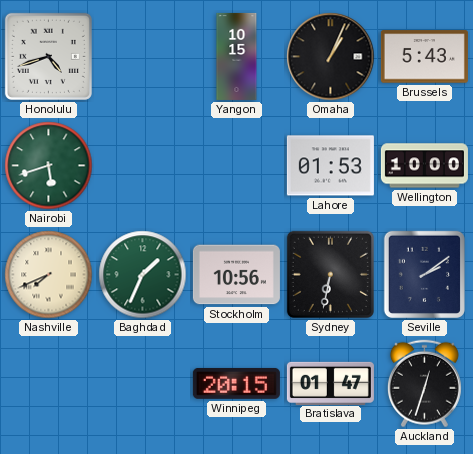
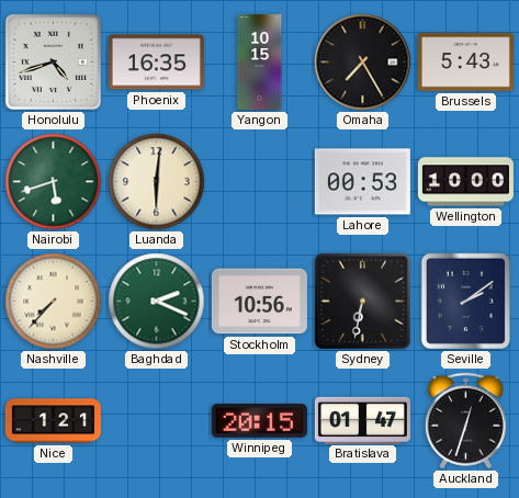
Phoenix: none -> 16:35
Omaha: 1:04 -> 7:25
Luanda: none -> 6:01
Lahore: 01:53 -> 00:53
Nashville: 7:41 -> 7:37
Baghdad: 1:34 -> 2:19
Nice: none -> 1:21
